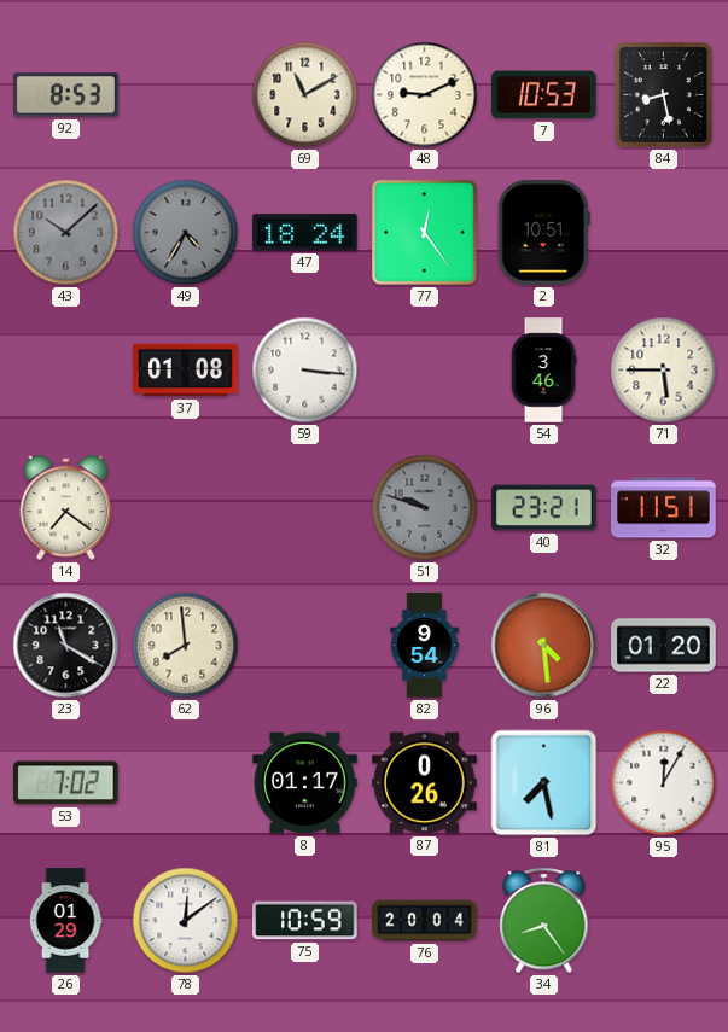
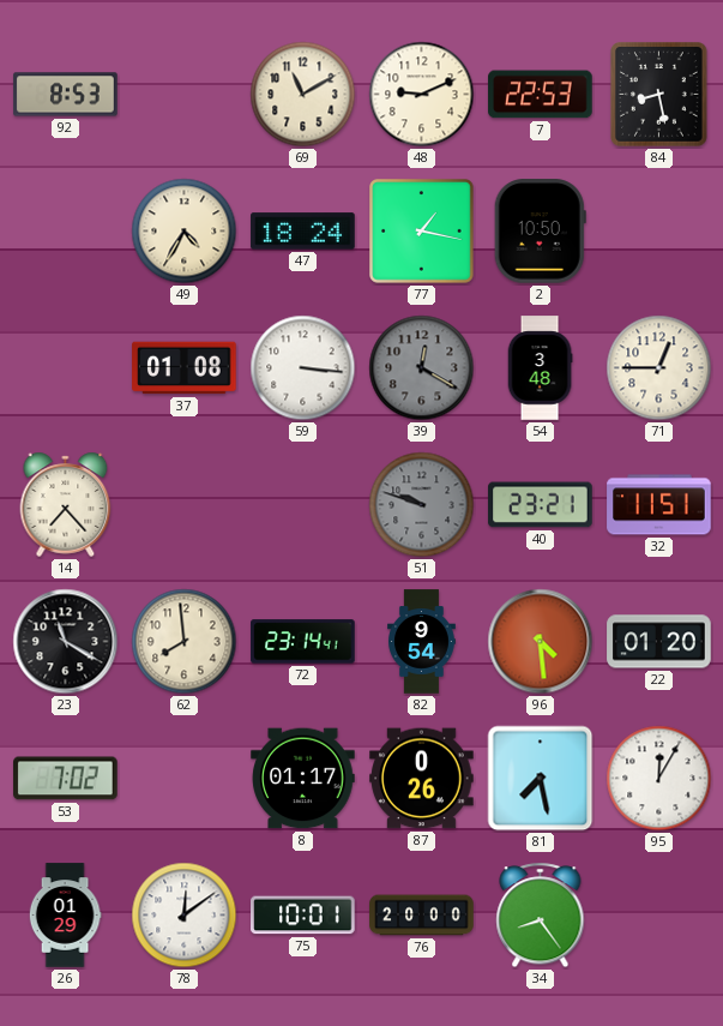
7: 10:53 -> 22:53
43: 10:08 -> none
49 dial: grey -> cream
77: 12:24 -> 1:17
2: 10:51 -> 10:50
39: none -> 12:20
54: 3:46 -> 3:48
71: 5:45 -> 12:45
14: 7:21 -> 7:23
72: none -> 23:14
75: 10:59 -> 10:01
76: 20:04 -> 20:00
